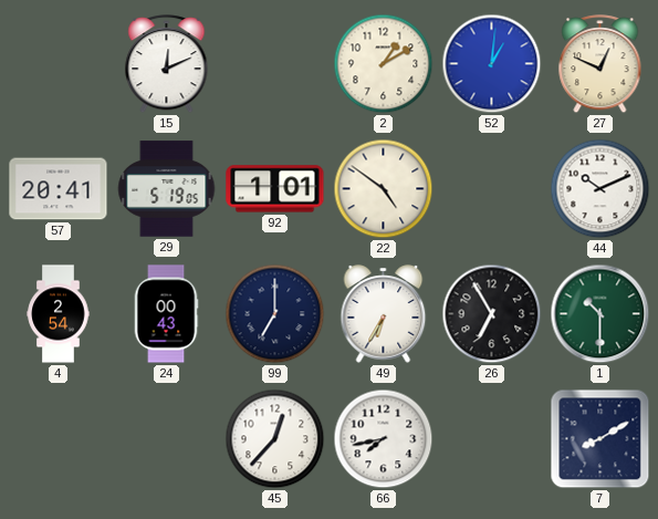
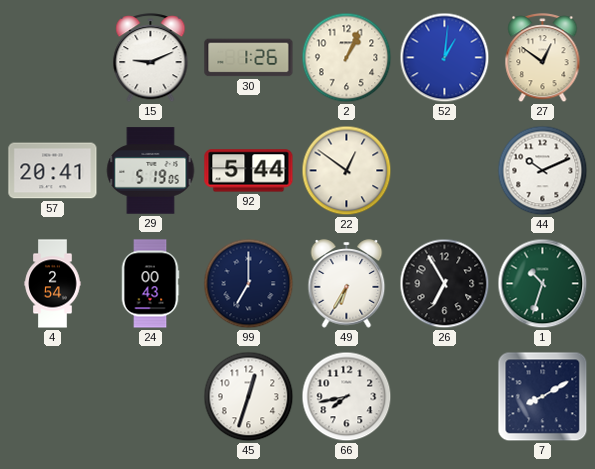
15: 12:11 -> 9:11
30: none -> 1:26
2: 1:10 -> 1:04
27: 12:49 -> 12:51
92: 1:01 -> 5:44
22: 4:51 -> 12:51
1: 10:30 -> 10:33
45: 12:37 -> 12:33
